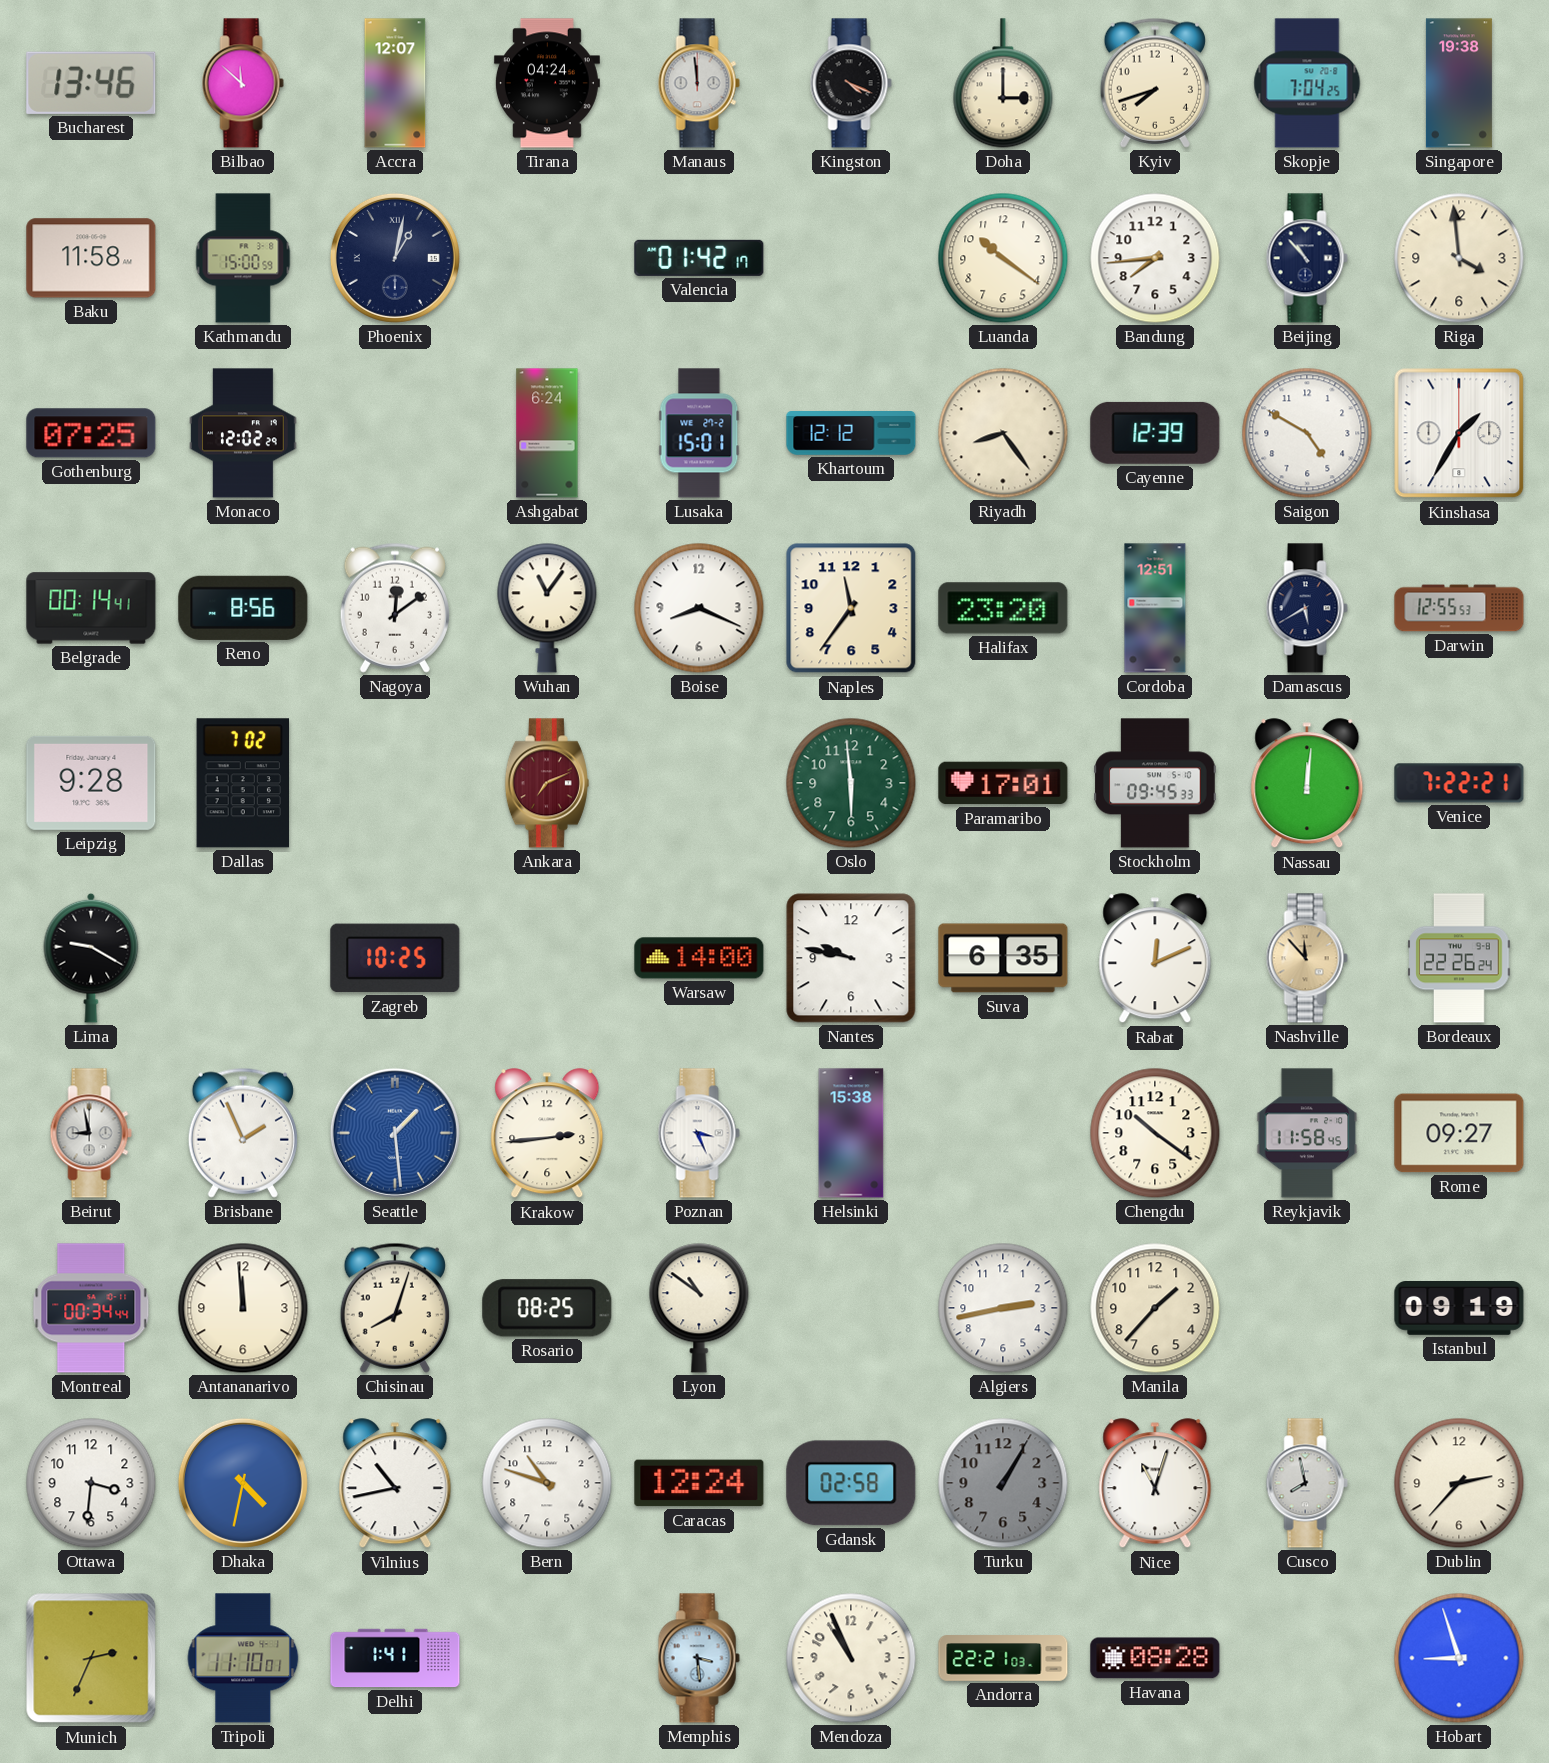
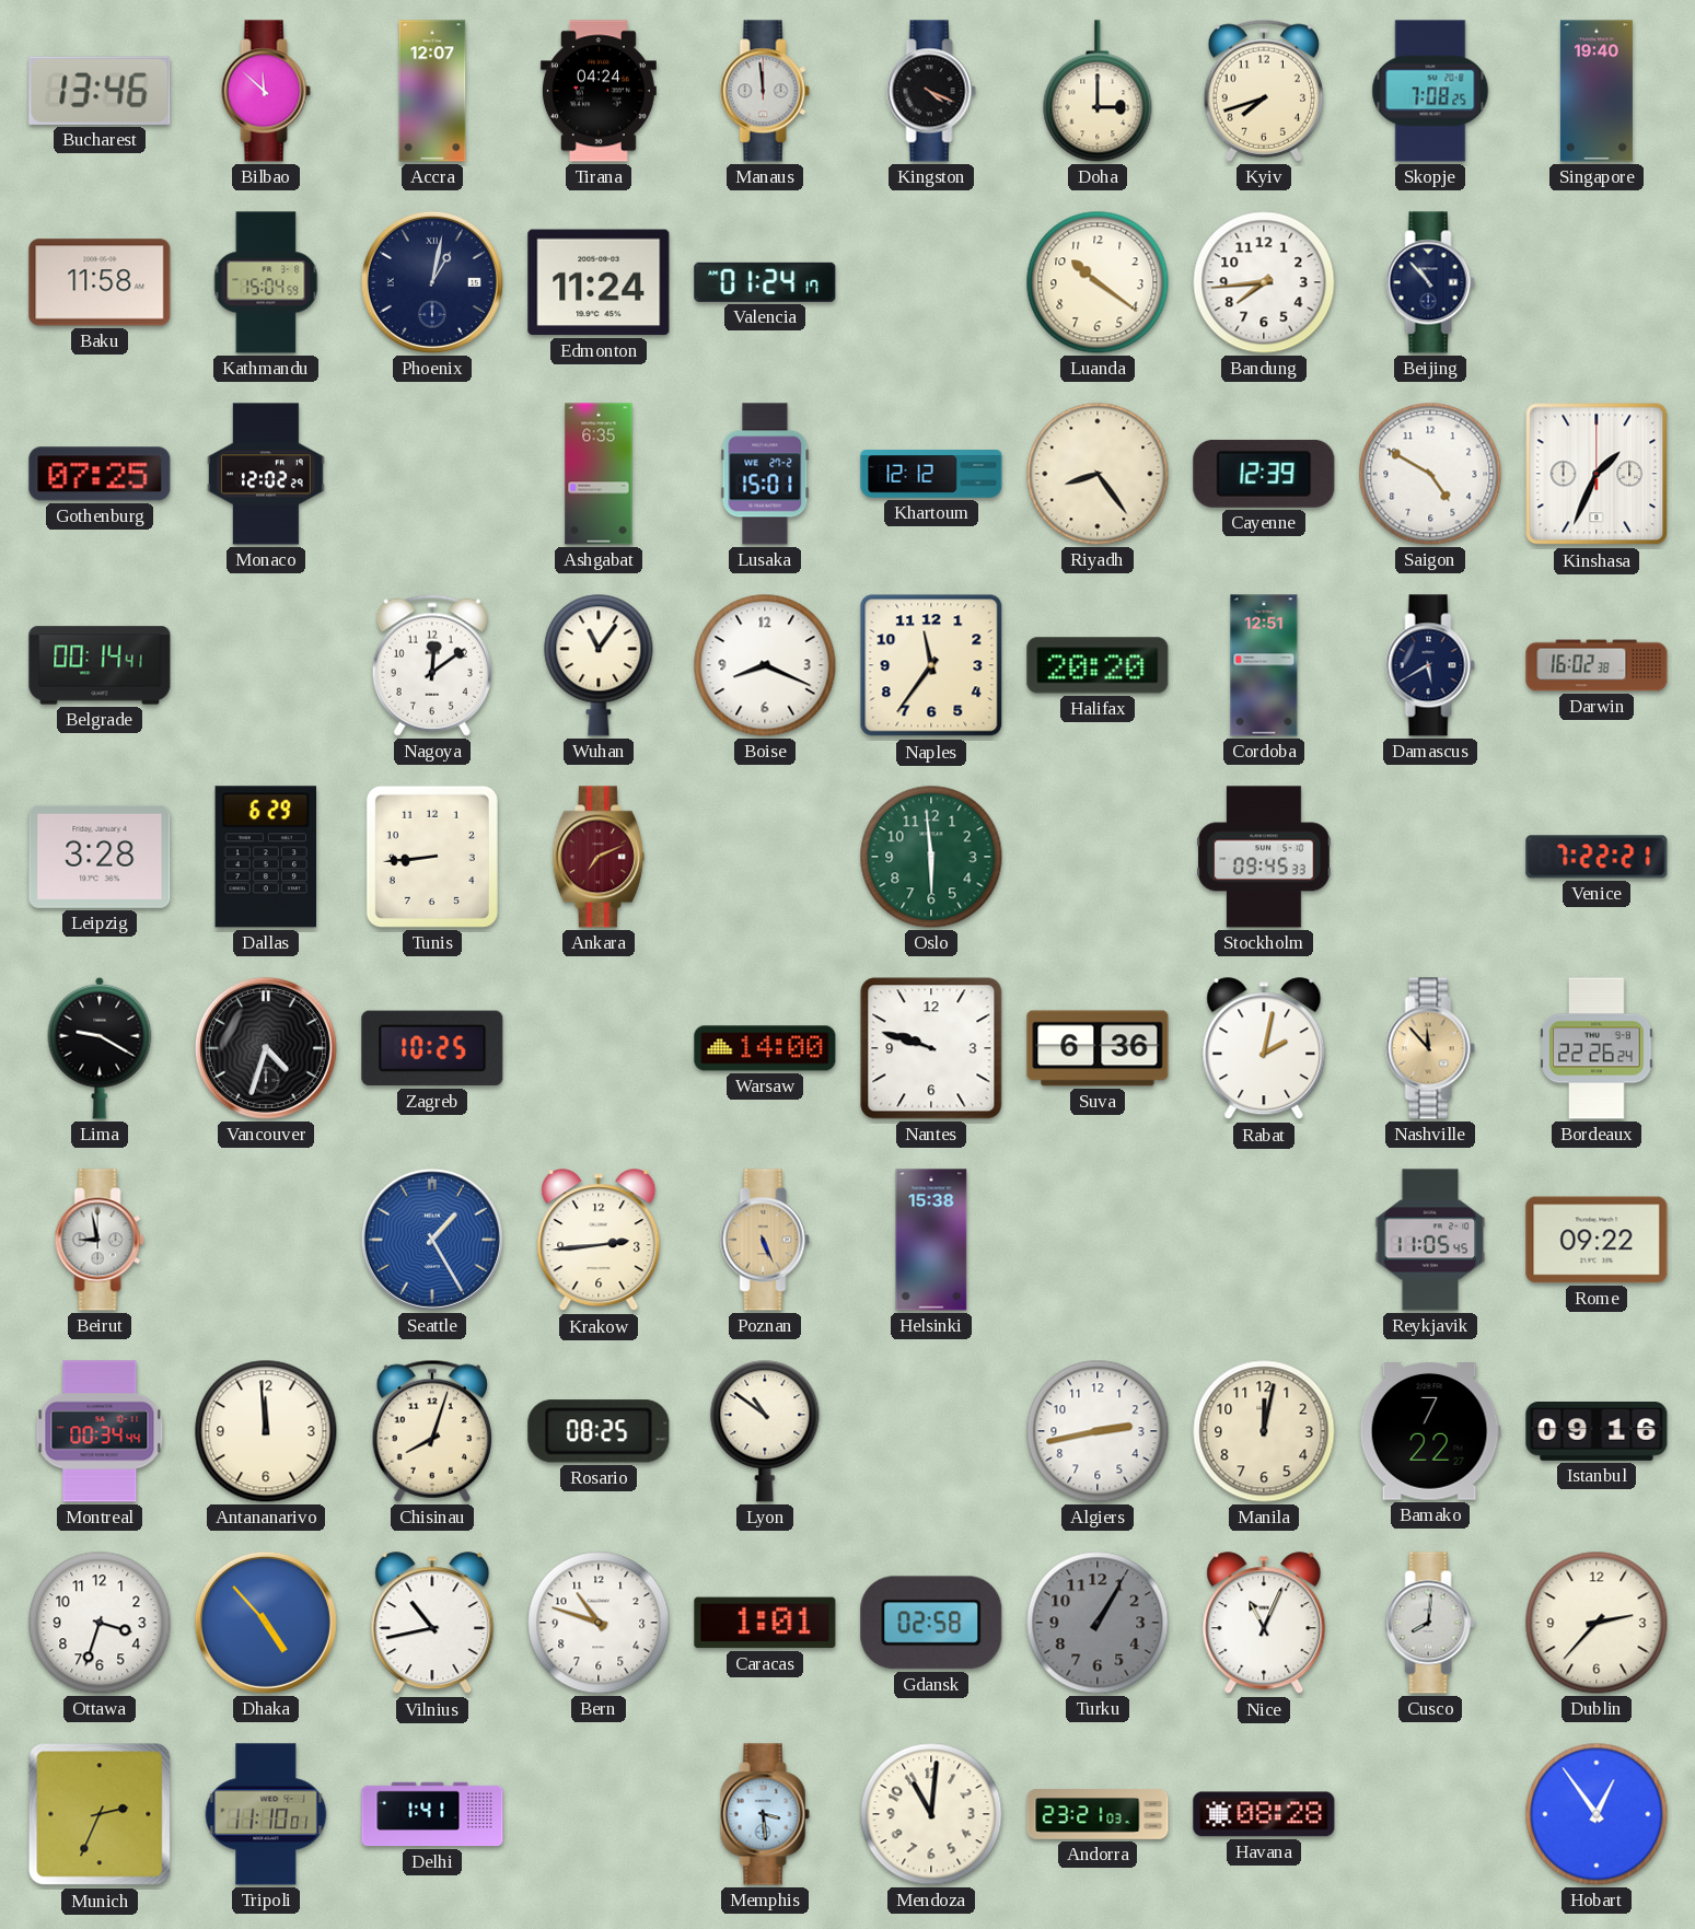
Skopje: 7:04 -> 7:08
Singapore: 19:38 -> 19:40
Kathmandu: 15:00 -> 15:04
Edmonton: none -> 11:24
Valencia: 01:42 -> 01:24
Riga: 3:59 -> none
Ashgabat: 6:24 -> 6:35
Kinshasa: 1:35 -> 1:34
Reno: 8:56 -> none
Halifax: 23:20 -> 20:20
Darwin: 12:55 -> 16:02
Leipzig: 9:28 -> 3:28
Dallas: 7:02 -> 6:29
Tunis: none -> 8:44
Paramaribo: 17:01 -> none
Nassau: 12:01 -> none
Vancouver: none -> 4:33
Nantes: 9:47 -> 9:48
Suva: 6:35 -> 6:36
Rabat: 12:11 -> 2:02
Brisbane: 1:56 -> none
Seattle: 1:29 -> 1:25
Poznan: 3:26 -> 5:26
Poznan dial: white -> champagne
Chengdu: 10:21 -> none
Reykjavik: 11:58 -> 11:05
Rome: 09:27 -> 09:22
Manila: 1:37 -> 12:02
Bamako: none -> 7:22
Istanbul: 09:19 -> 09:16
Ottawa: 3:31 -> 3:33
Dhaka: 4:32 -> 4:53
Caracas: 12:24 -> 1:01
Nice: 11:03 -> 11:04
Cusco: 7:58 -> 8:01
Mendoza: 10:56 -> 11:01
Andorra: 22:21 -> 23:21
Hobart: 8:57 -> 12:54
